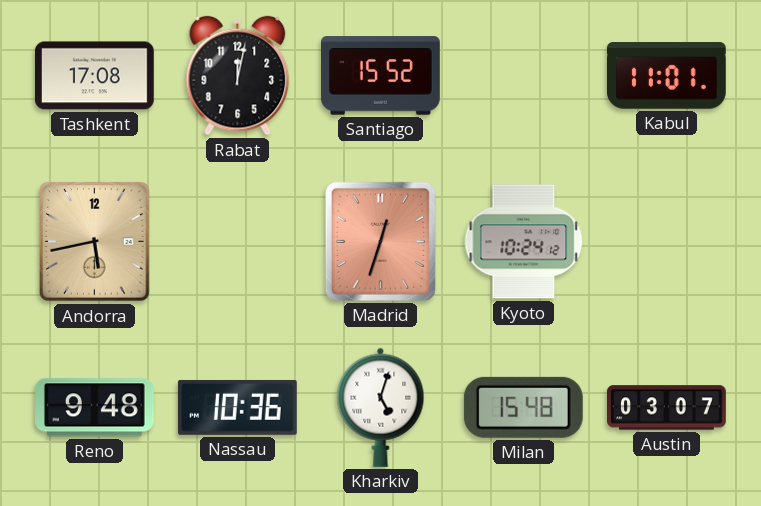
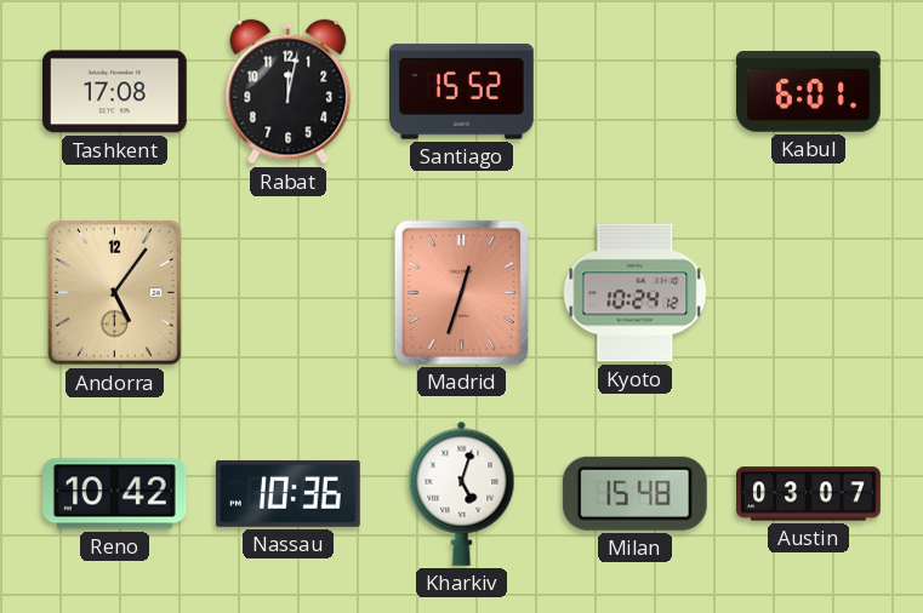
Kabul: 11:01 -> 6:01
Andorra: 5:43 -> 5:06
Reno: 9:48 -> 10:42
